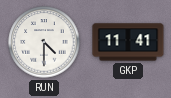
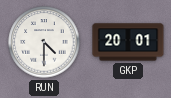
GKP: 11:41 -> 20:01
